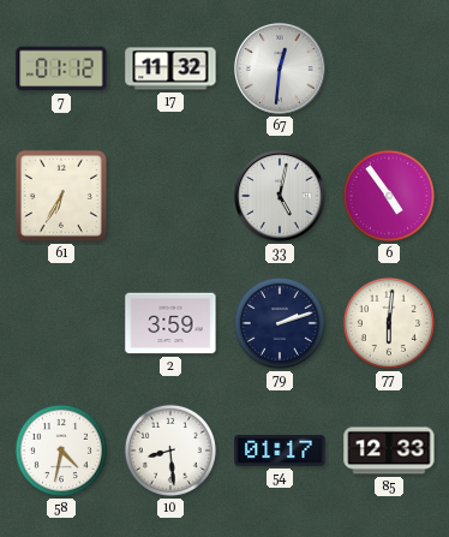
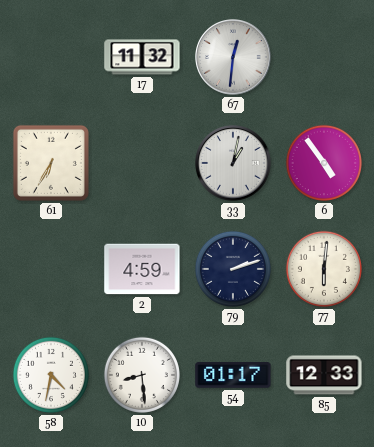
7: 01:12 -> none
33: 5:02 -> 1:02
2: 3:59 -> 4:59
